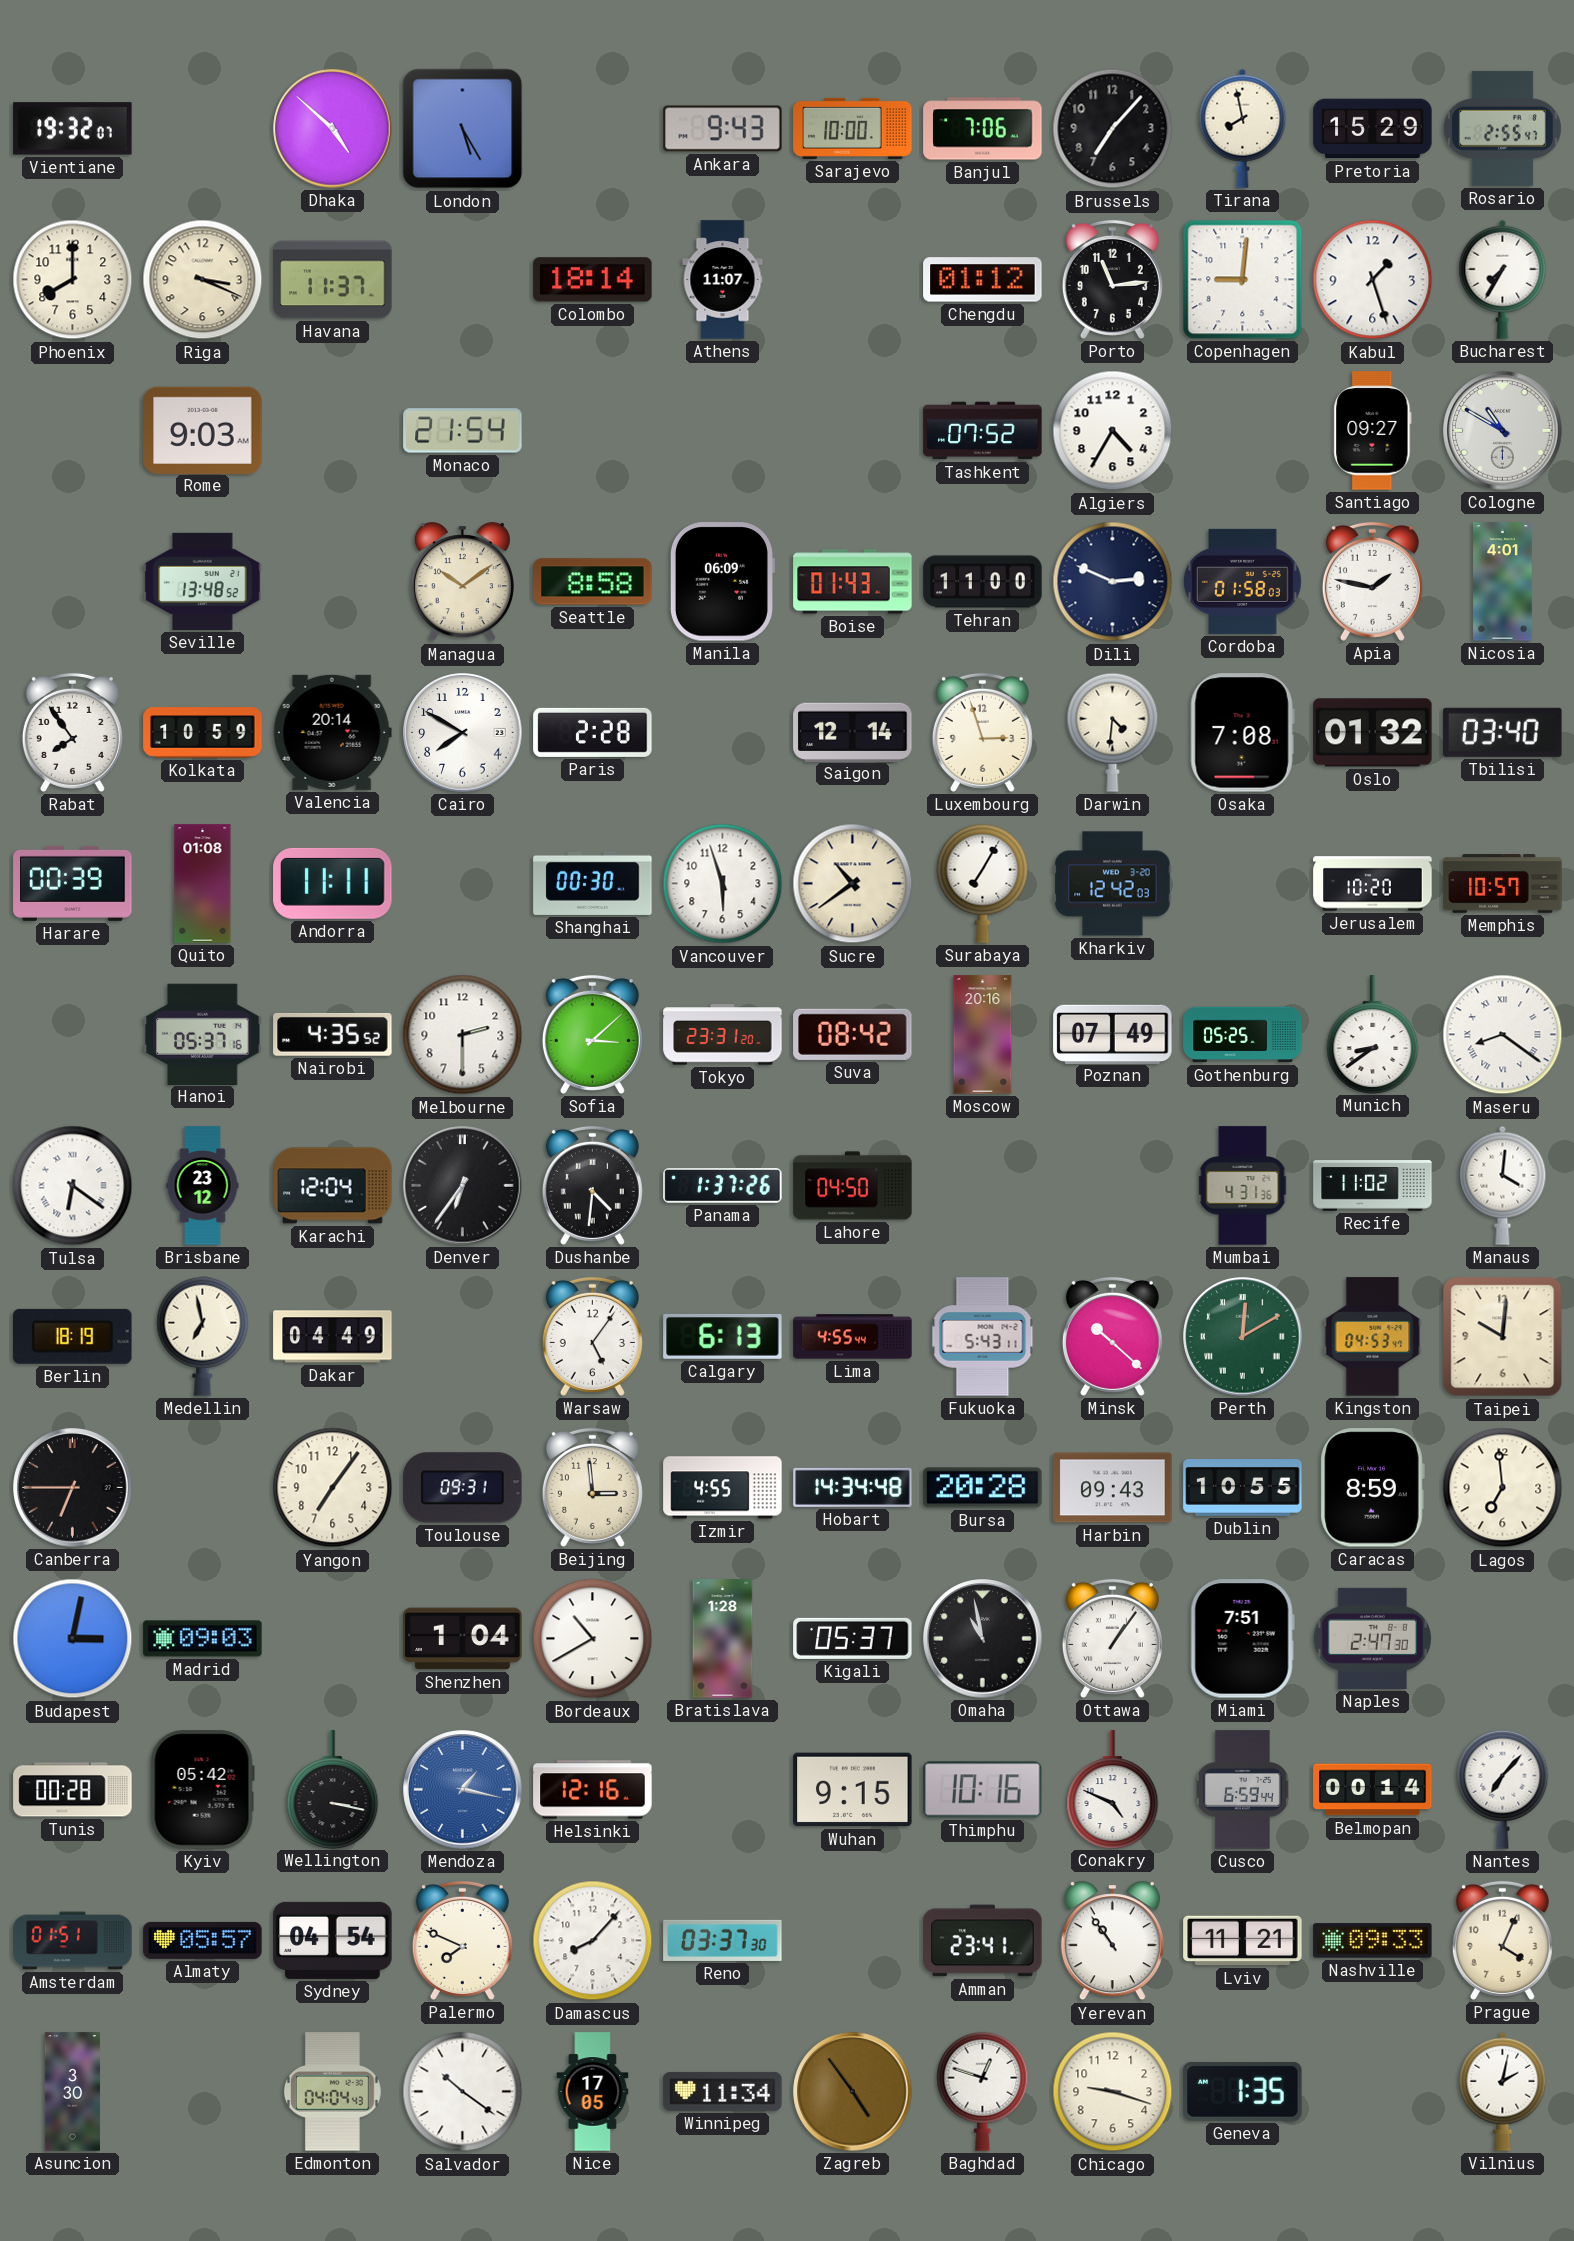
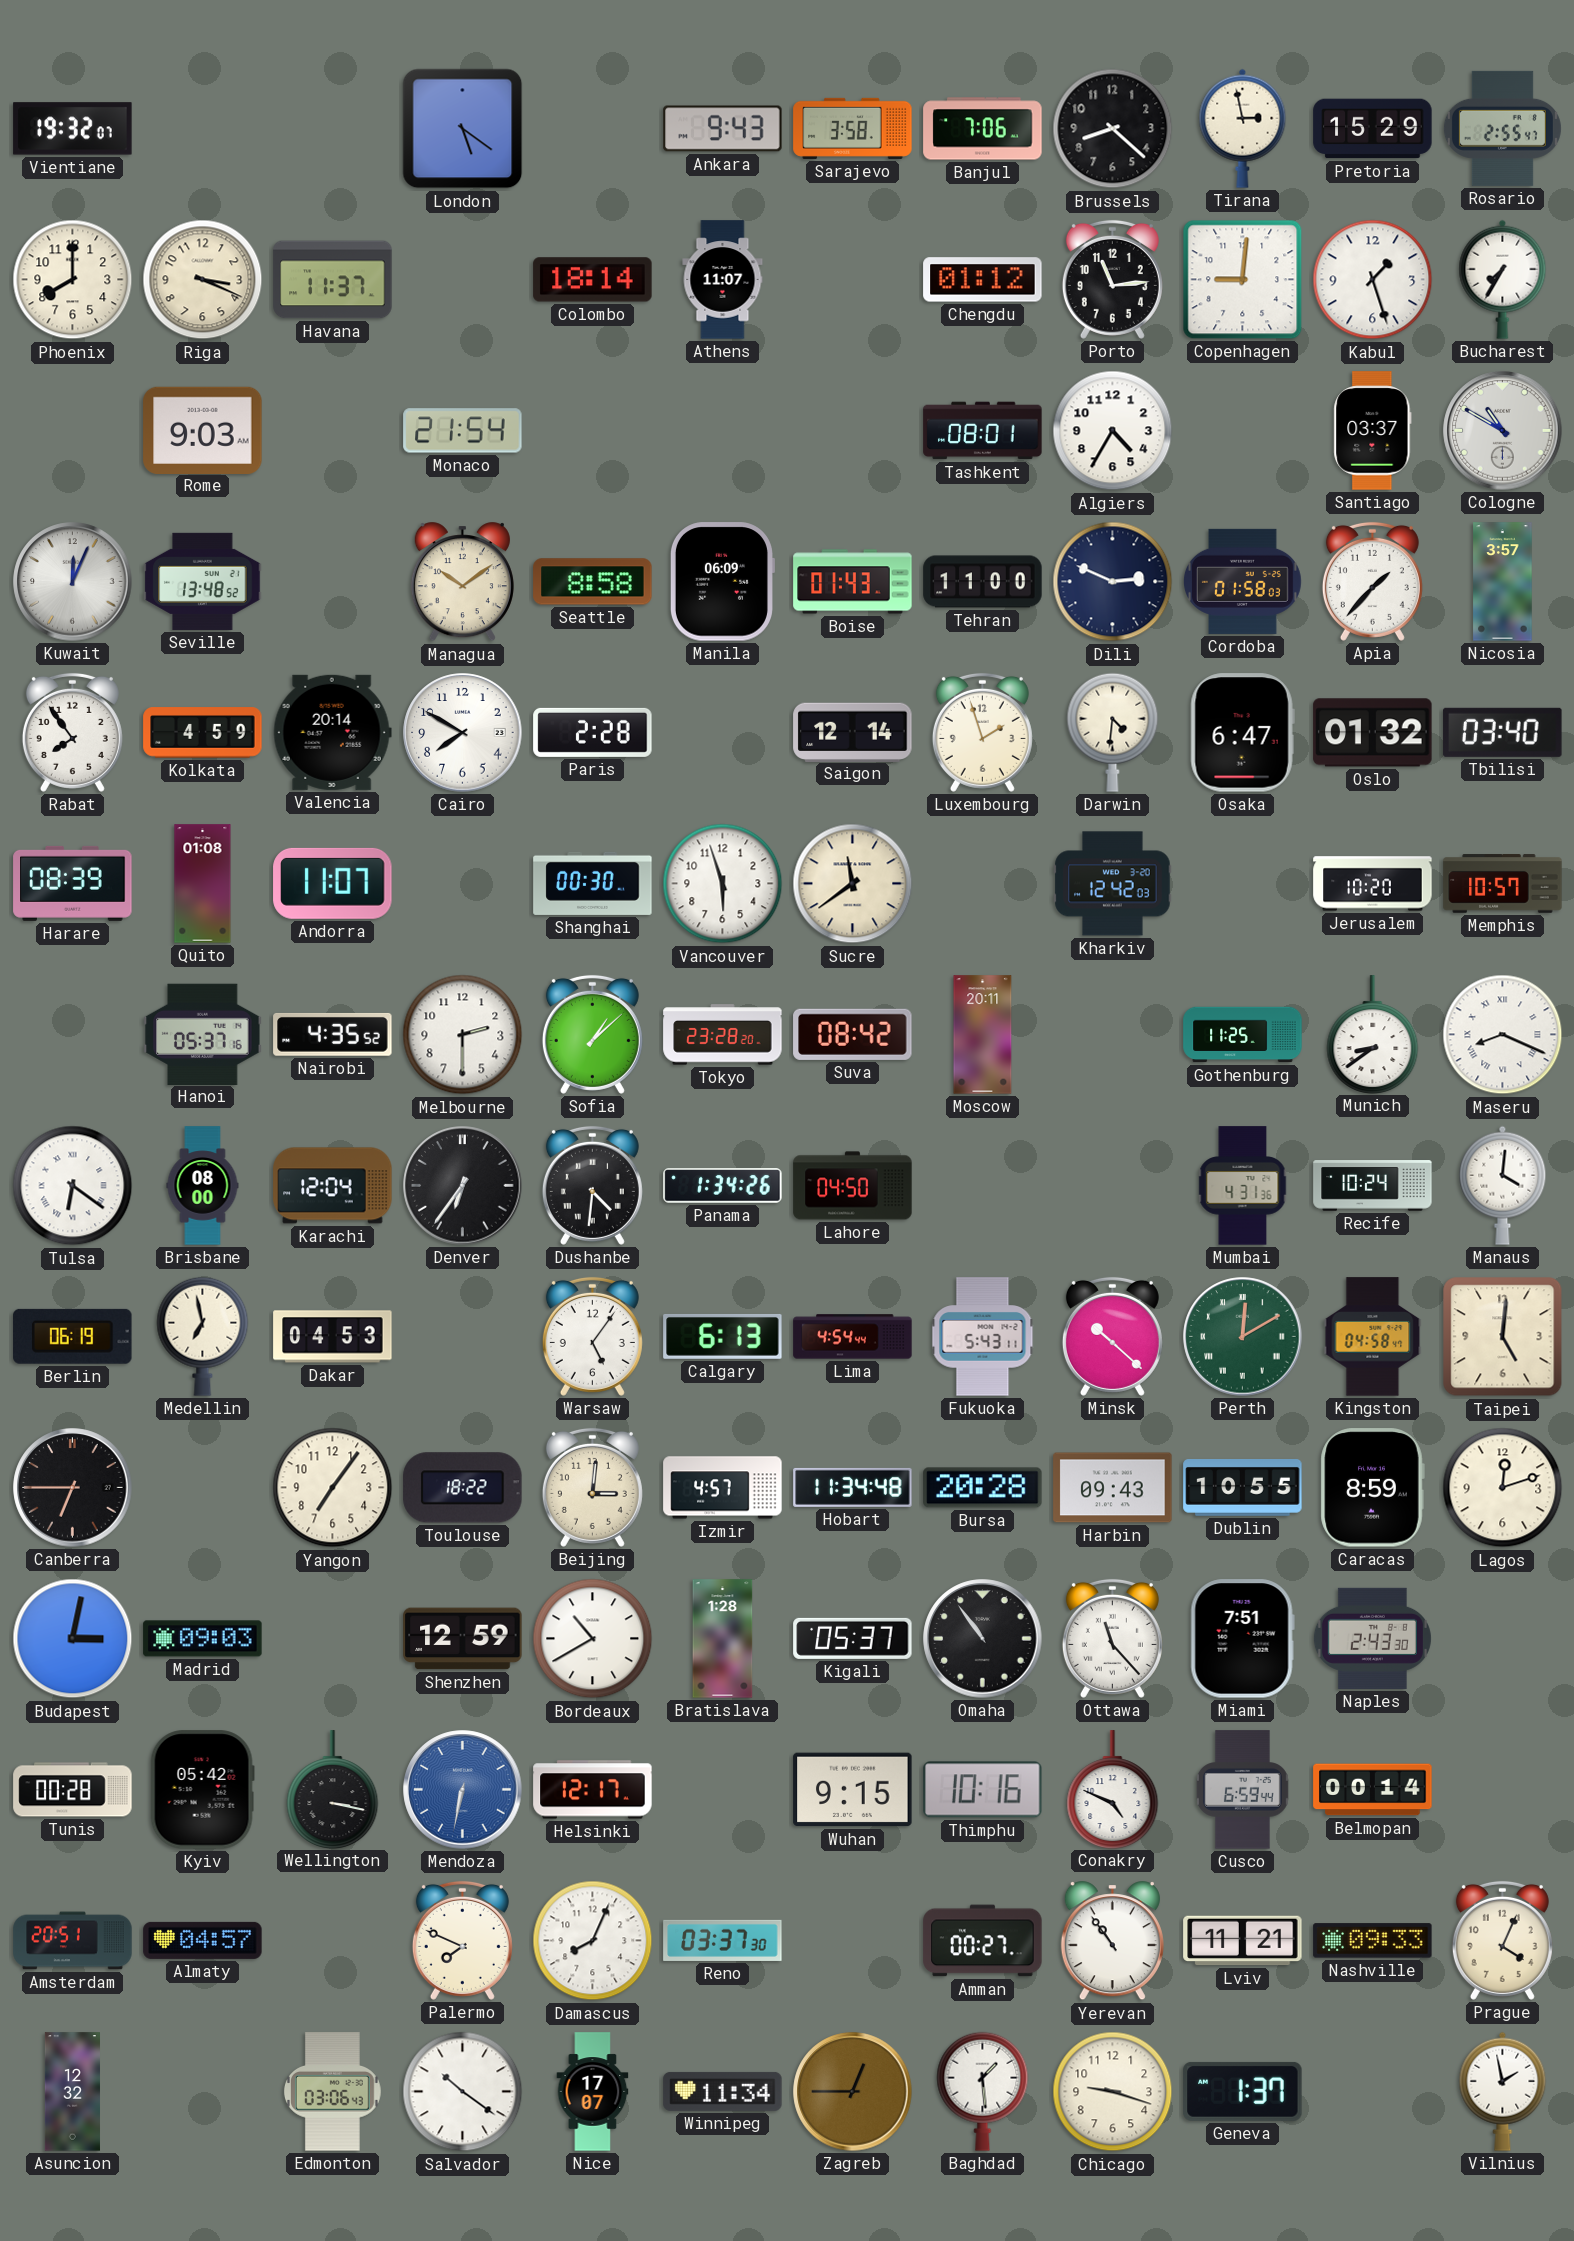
Dhaka: 4:52 -> none
London: 5:25 -> 5:21
Sarajevo: 10:00 -> 3:58
Brussels: 7:07 -> 8:22
Tirana: 7:58 -> 2:58
Tashkent: 07:52 -> 08:01
Santiago: 09:27 -> 03:37
Kuwait: none -> 12:04
Apia: 1:47 -> 1:37
Nicosia: 4:01 -> 3:57
Kolkata: 10:59 -> 4:59
Luxembourg: 2:57 -> 1:57
Osaka: 7:08 -> 6:47
Harare: 00:39 -> 08:39
Andorra: 11:11 -> 11:07
Sucre: 10:39 -> 11:39
Surabaya: 7:05 -> none
Sofia: 3:08 -> 1:08
Tokyo: 23:31 -> 23:28
Moscow: 20:16 -> 20:11
Poznan: 07:49 -> none
Gothenburg: 05:25 -> 11:25
Maseru: 8:21 -> 8:19
Brisbane: 23:12 -> 08:00
Panama: 1:37 -> 1:34
Recife: 11:02 -> 10:24
Berlin: 18:19 -> 06:19
Dakar: 04:49 -> 04:53
Lima: 4:55 -> 4:54
Kingston: 04:53 -> 04:58
Taipei: 10:01 -> 5:01
Toulouse: 09:31 -> 18:22
Beijing: 2:59 -> 3:01
Izmir: 4:55 -> 4:57
Hobart: 14:34 -> 11:34
Lagos: 6:59 -> 12:12
Shenzhen: 1:04 -> 12:59
Omaha: 10:58 -> 10:54
Ottawa: 1:06 -> 11:23
Naples: 2:47 -> 2:43
Mendoza: 1:17 -> 6:32
Helsinki: 12:16 -> 12:17
Nantes: 7:07 -> none
Amsterdam: 01:51 -> 20:51
Almaty: 05:57 -> 04:57
Sydney: 04:54 -> none
Damascus: 8:07 -> 8:04
Amman: 23:41 -> 00:27
Asuncion: 3:30 -> 12:32
Edmonton: 04:04 -> 03:06
Nice: 17:05 -> 17:07
Zagreb: 4:54 -> 12:45
Baghdad: 12:48 -> 1:29
Geneva: 1:35 -> 1:37
Vilnius: 2:02 -> 1:58
